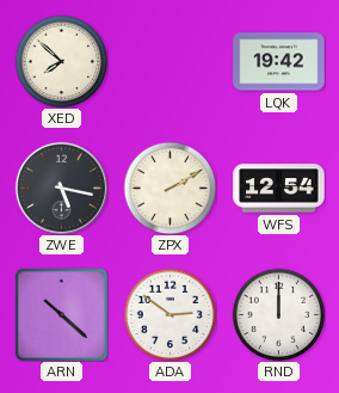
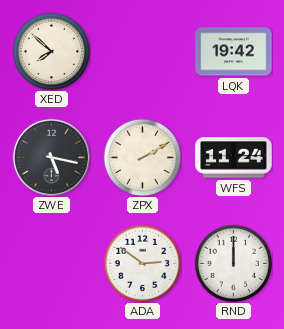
WFS: 12:54 -> 11:24
ARN: 10:22 -> none
